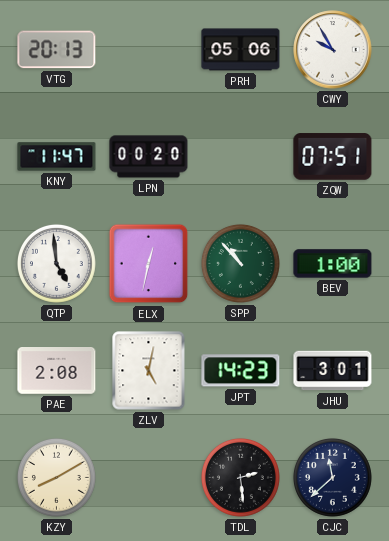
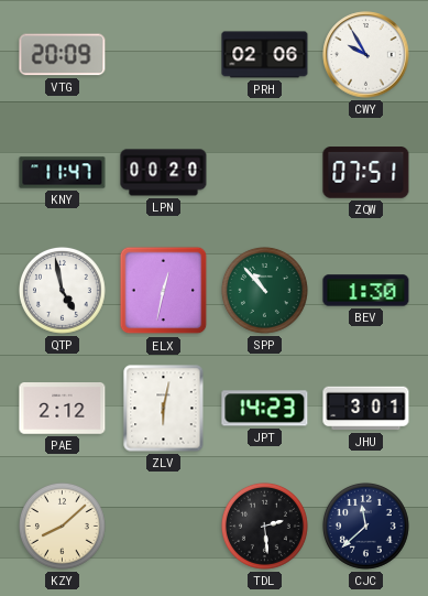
VTG: 20:13 -> 20:09
PRH: 05:06 -> 02:06
QTP: 4:59 -> 4:58
BEV: 1:00 -> 1:30
PAE: 2:08 -> 2:12
ZLV: 5:02 -> 6:02
KZY: 8:10 -> 8:08
